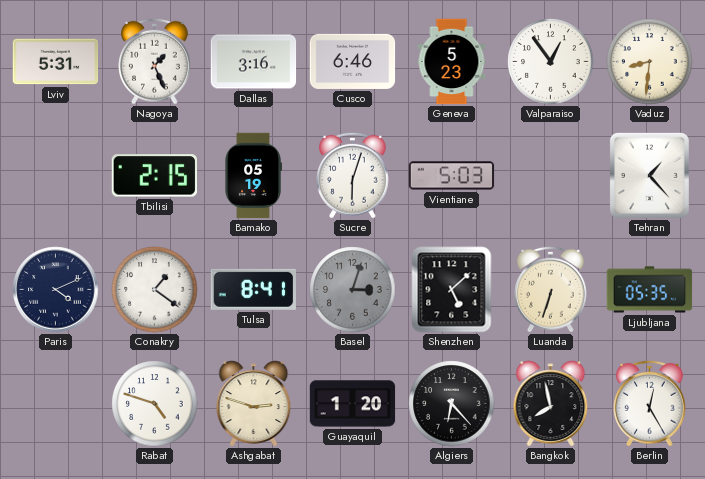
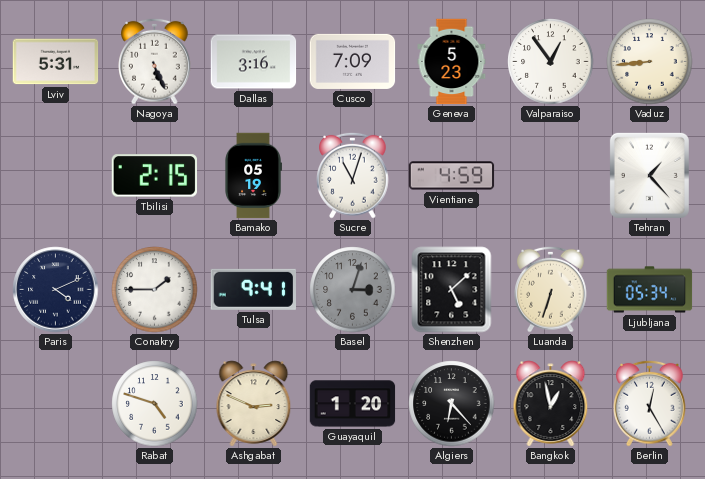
Nagoya: 1:26 -> 5:26
Cusco: 6:46 -> 7:09
Vaduz: 8:31 -> 8:44
Sucre: 6:03 -> 11:03
Vientiane: 5:03 -> 4:59
Conakry: 1:21 -> 1:45
Tulsa: 8:41 -> 9:41
Ljubljana: 05:35 -> 05:34
Ashgabat: 2:48 -> 2:49
Bangkok: 7:58 -> 12:58
